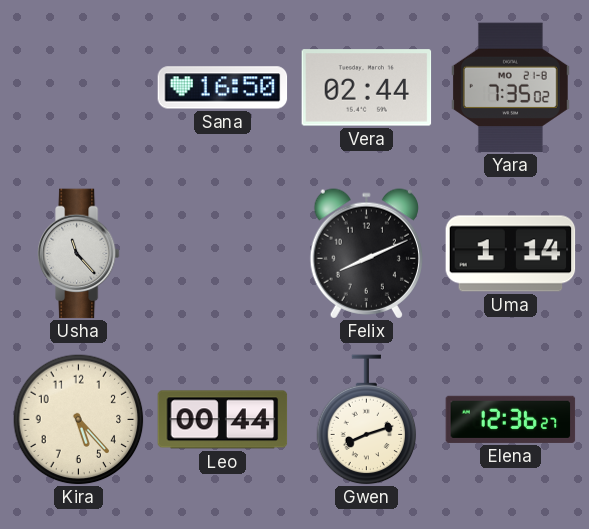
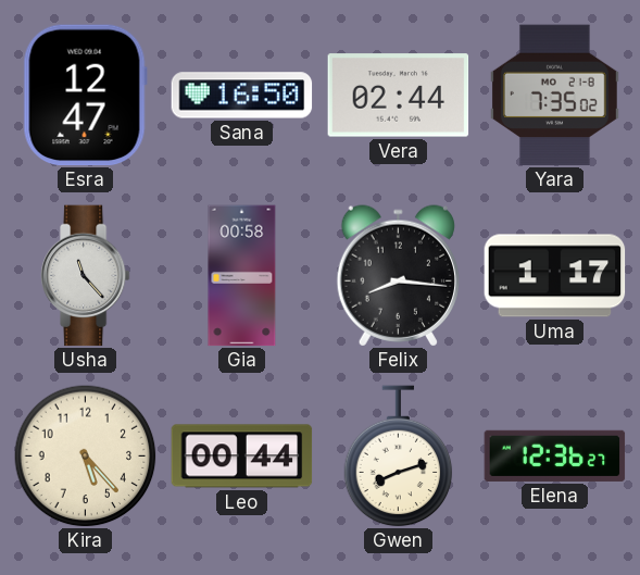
Esra: none -> 12:47
Gia: none -> 00:58
Felix: 8:11 -> 8:16
Uma: 1:14 -> 1:17
